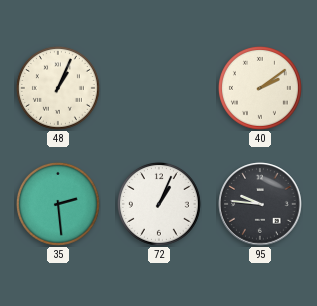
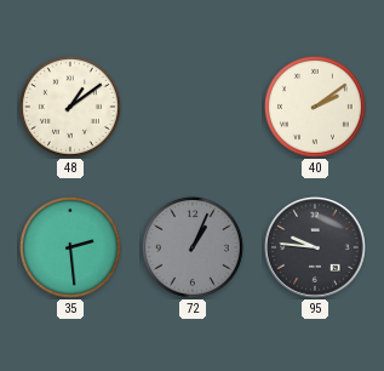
48: 1:04 -> 1:09
72 dial: white -> grey
